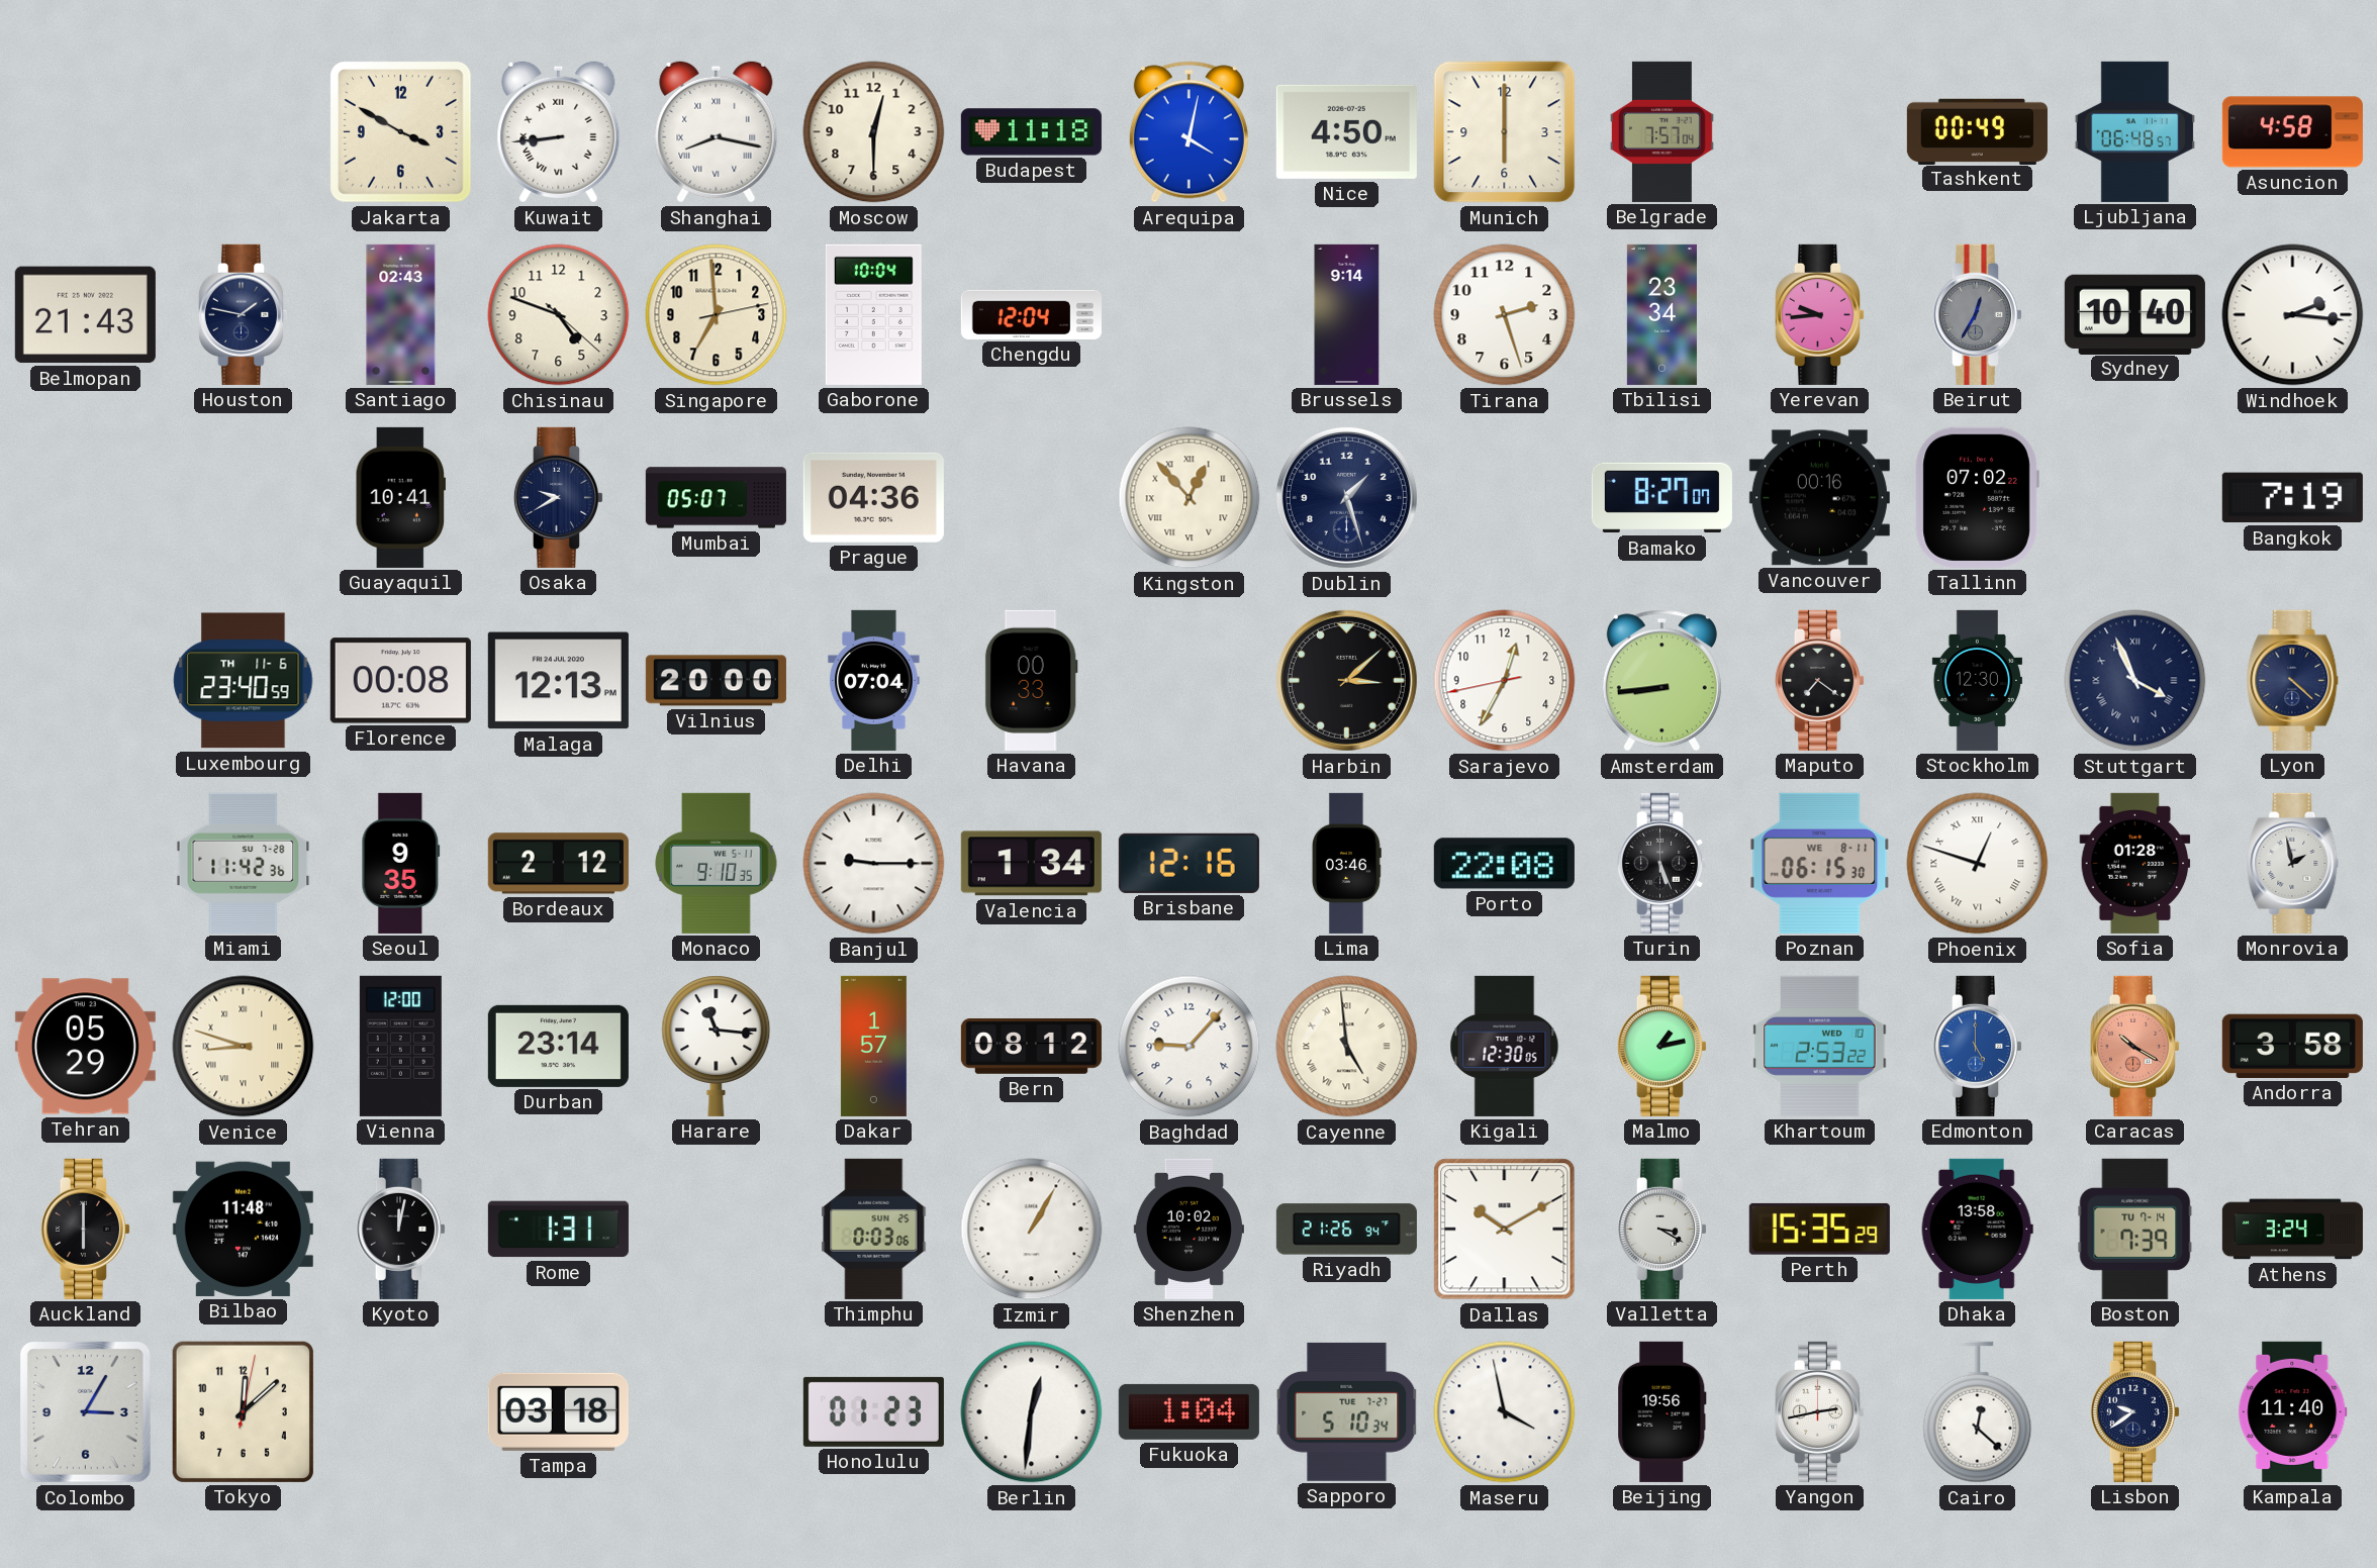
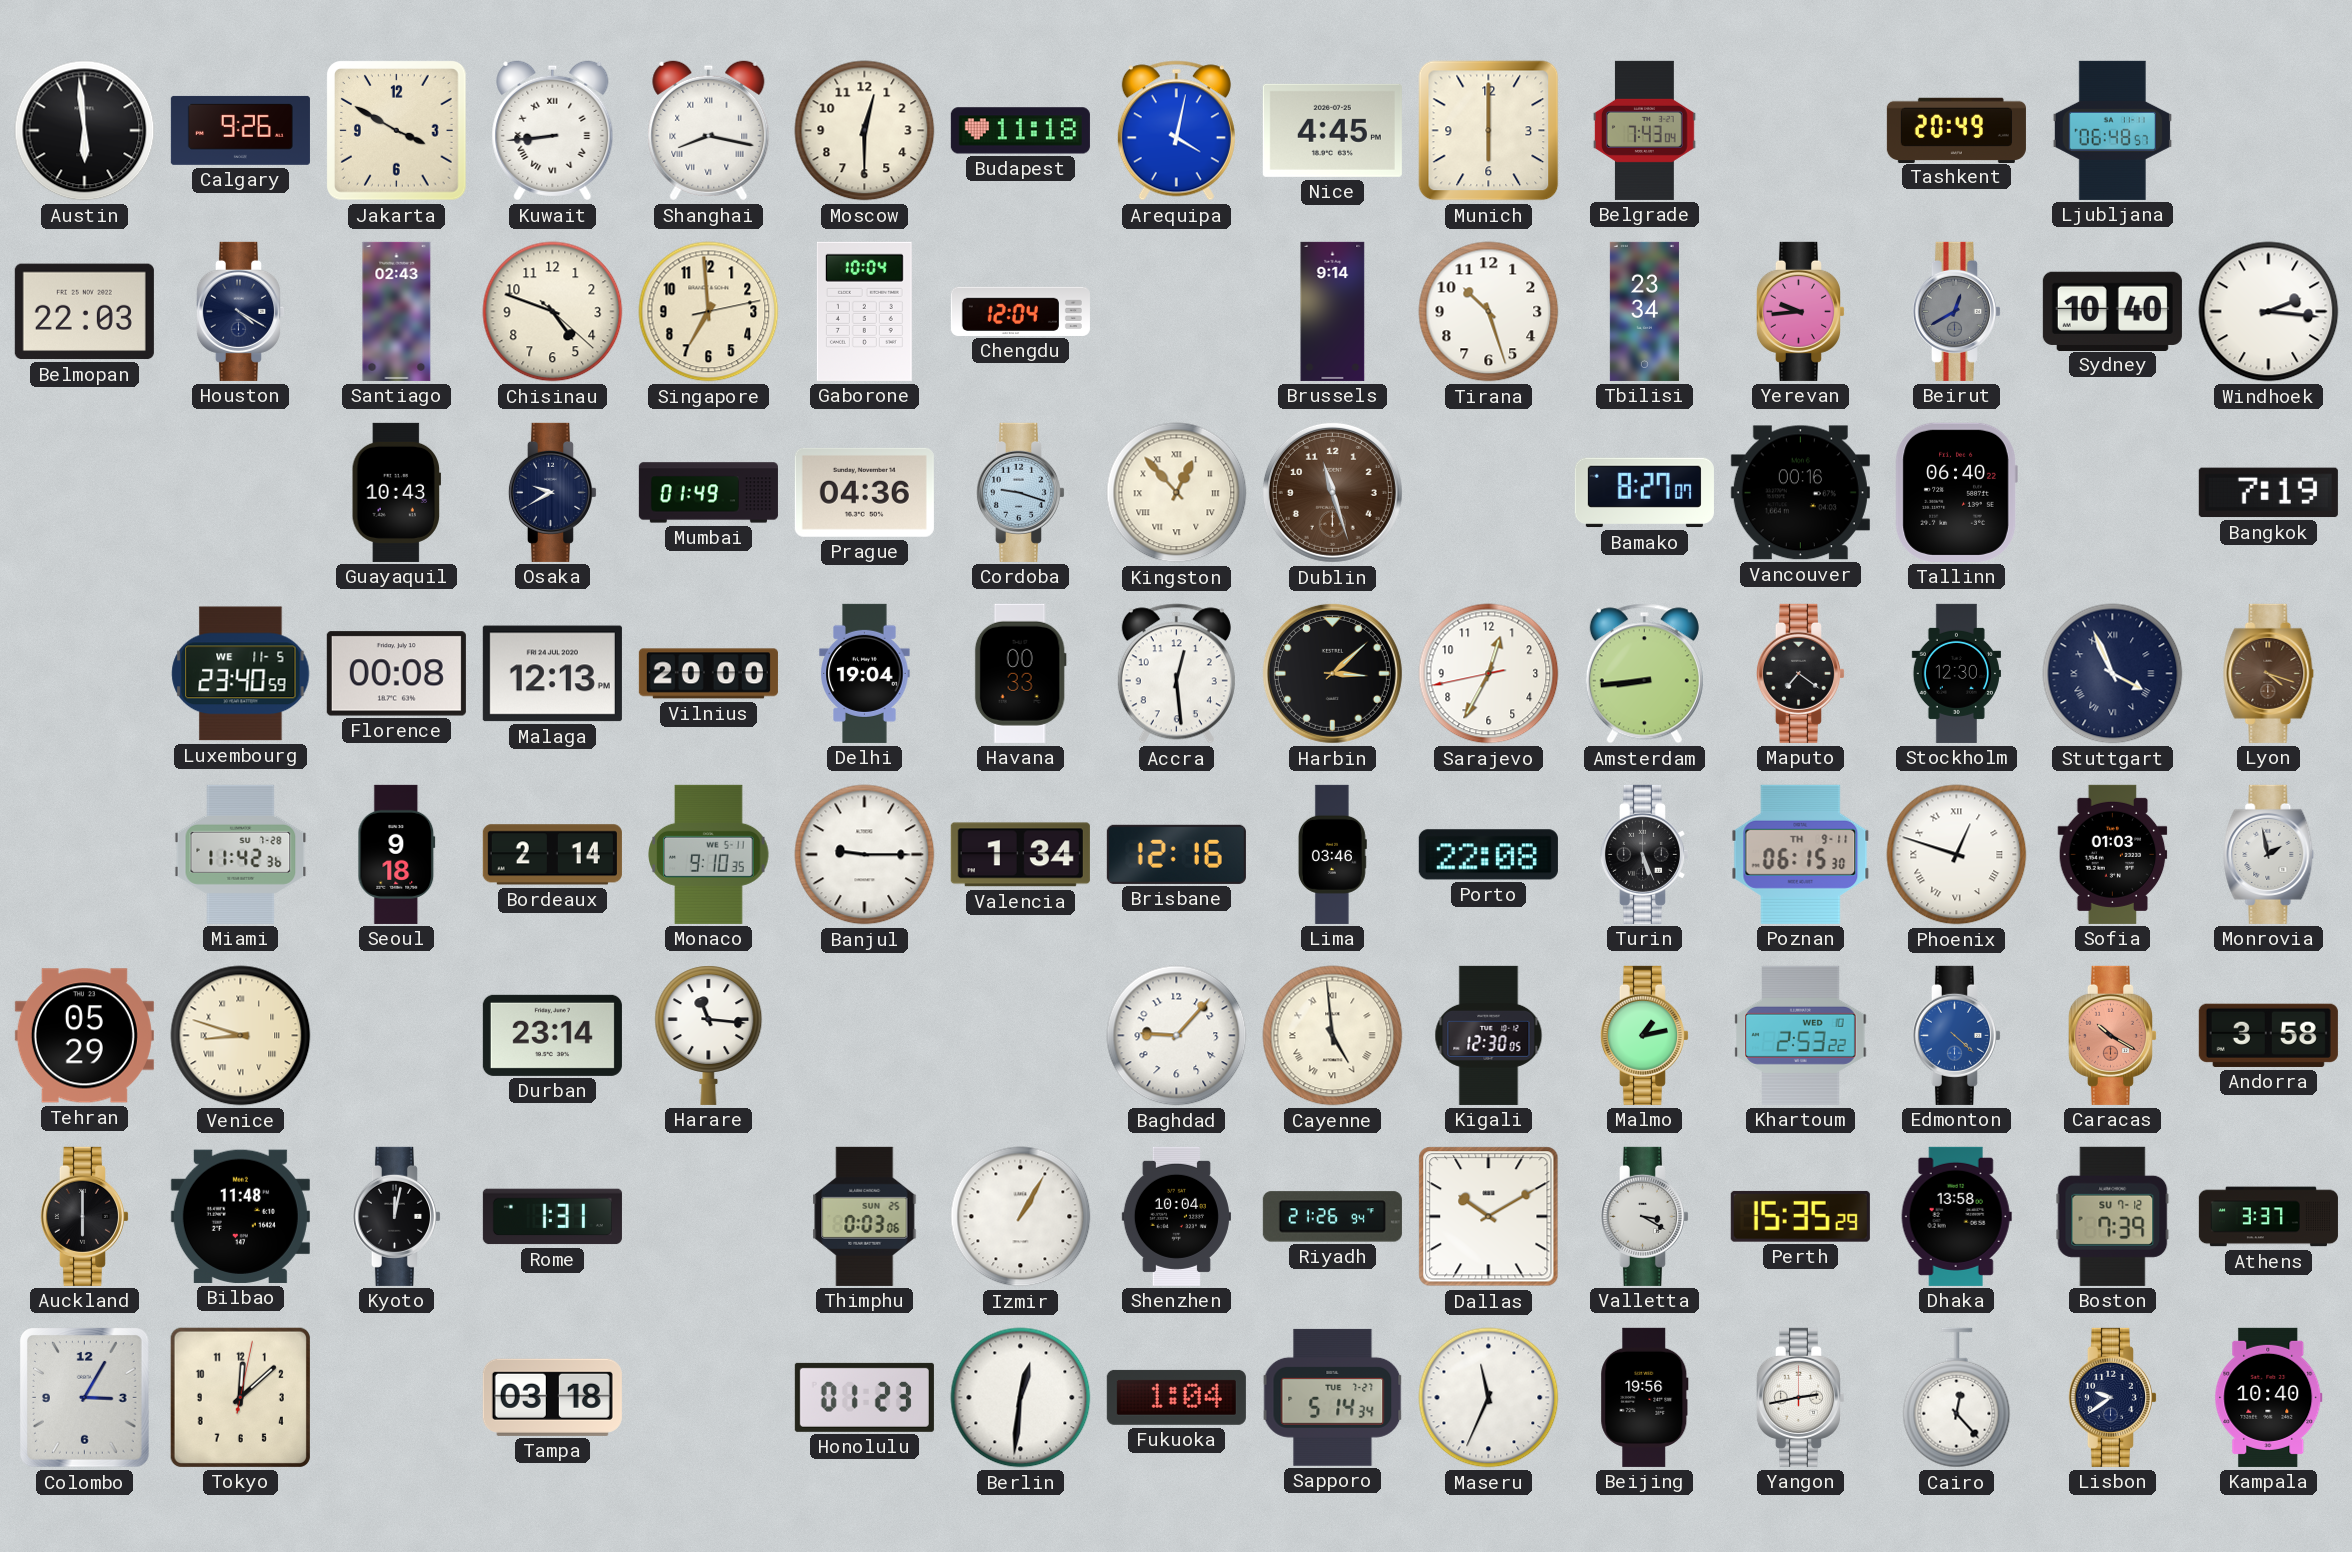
Austin: none -> 5:59
Calgary: none -> 9:26
Nice: 4:50 -> 4:45
Belgrade: 7:57 -> 7:43
Tashkent: 00:49 -> 20:49
Asuncion: 4:58 -> none
Belmopan: 21:43 -> 22:03
Houston: 1:47 -> 4:20
Tirana: 2:27 -> 10:27
Beirut: 12:35 -> 12:40
Guayaquil: 10:41 -> 10:43
Mumbai: 05:07 -> 01:49
Cordoba: none -> 9:18
Dublin: 1:27 -> 11:27
Dublin dial: navy -> brown
Tallinn: 07:02 -> 06:40
Luxembourg date: TH 11-6 -> WE 11-5
Delhi: 07:04 -> 19:04
Accra: none -> 12:29
Lyon: 4:22 -> 4:18
Lyon dial: navy -> brown
Seoul: 9:35 -> 9:18
Bordeaux: 2:12 -> 2:14
Poznan date: WE 8-11 -> TH 9-11
Sofia: 01:28 -> 01:03
Vienna: 12:00 -> none
Dakar: 1:57 -> none
Bern: 08:12 -> none
Edmonton: 5:00 -> 4:22
Shenzhen: 10:02 -> 10:04
Boston date: TU 7-14 -> SU 7-12
Athens: 3:24 -> 3:37
Sapporo: 5:10 -> 5:14
Maseru: 3:58 -> 11:34
Cairo: 12:22 -> 12:23
Kampala: 11:40 -> 10:40
